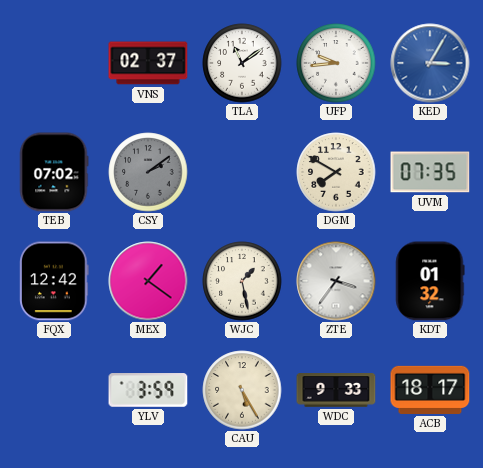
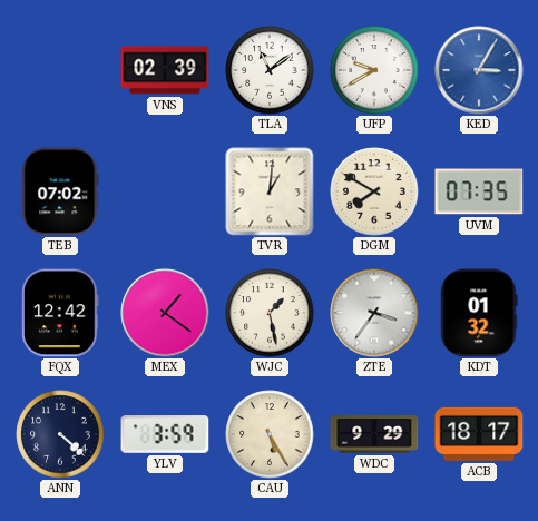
VNS: 02:37 -> 02:39
UFP: 9:44 -> 9:40
CSY: 2:09 -> none
TVR: none -> 1:01
ANN: none -> 4:22
WDC: 9:33 -> 9:29
